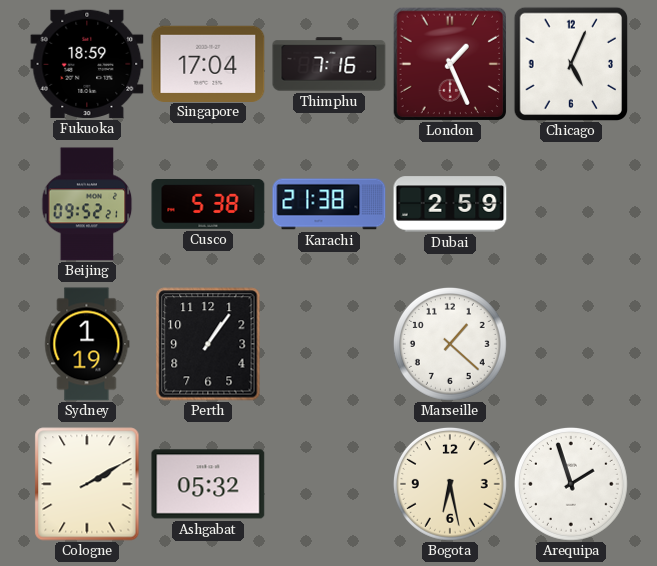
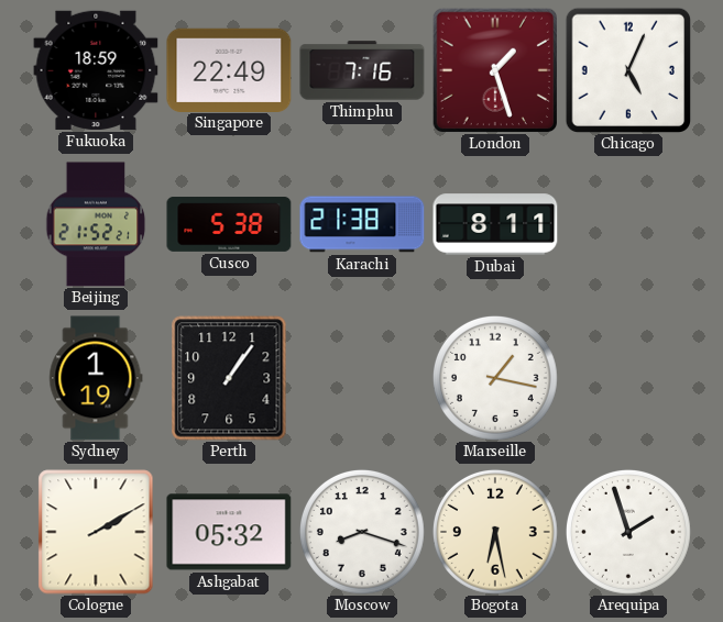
Singapore: 17:04 -> 22:49
London: 1:26 -> 1:27
Beijing: 09:52 -> 21:52
Dubai: 2:59 -> 8:11
Marseille: 1:22 -> 1:17
Moscow: none -> 8:18
